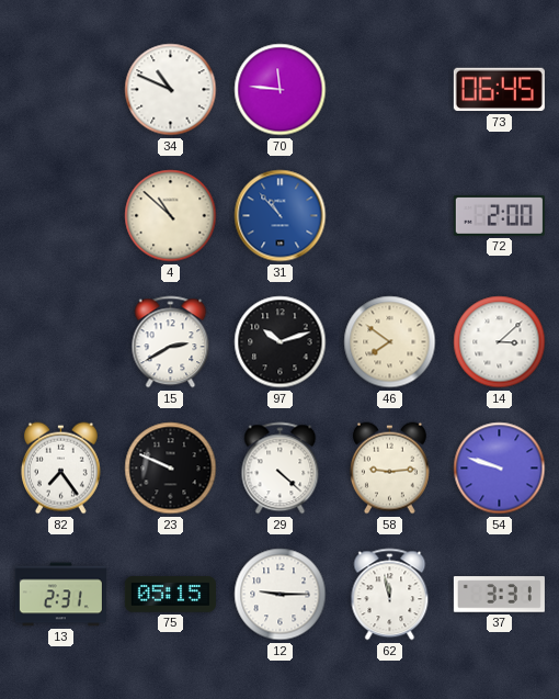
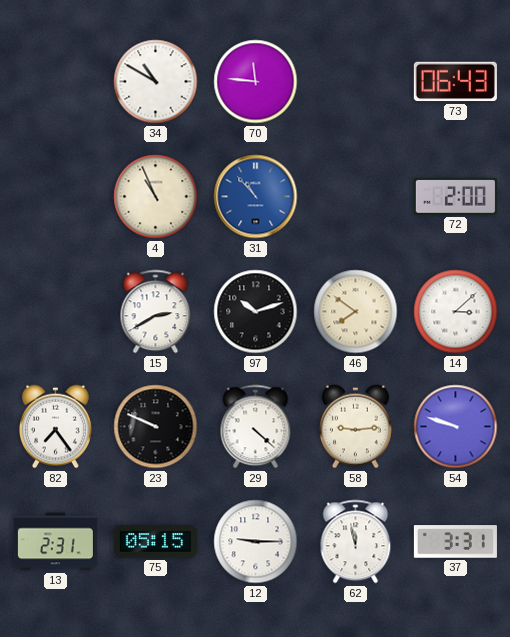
34: 10:49 -> 10:50
73: 06:45 -> 06:43
4: 10:52 -> 10:56
